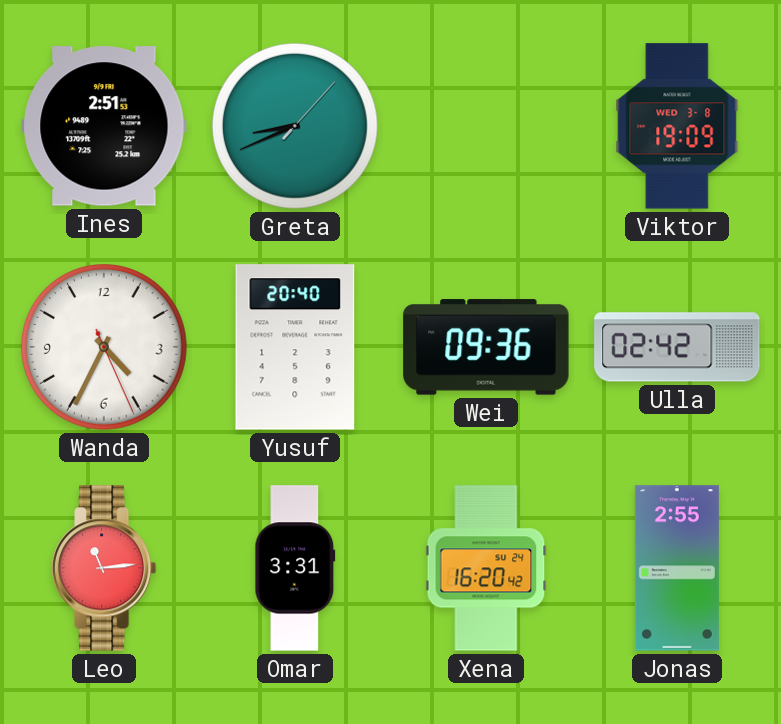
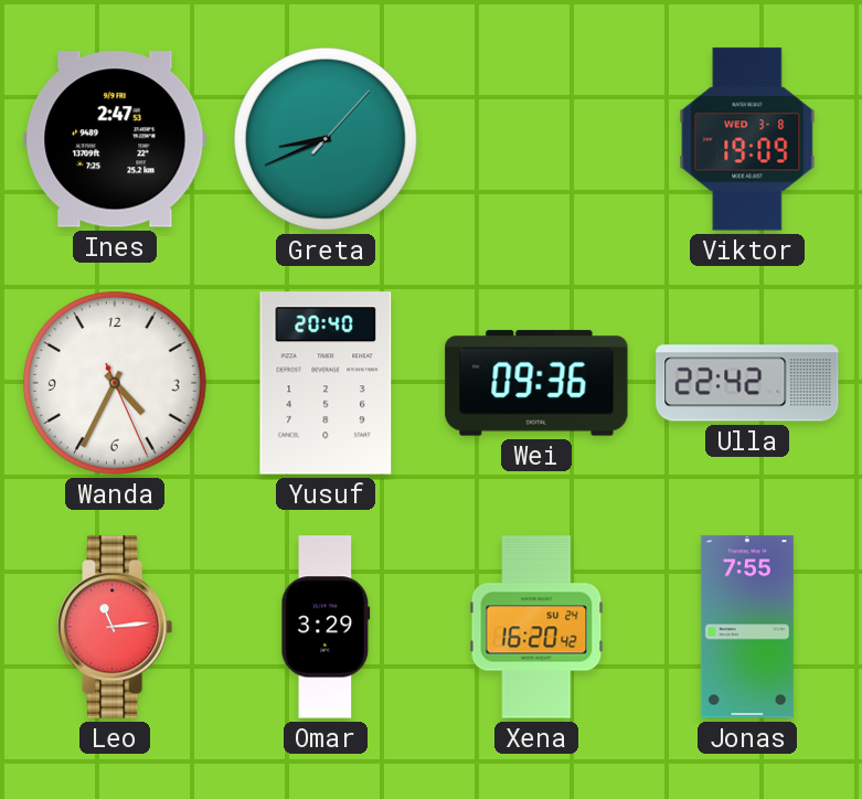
Ines: 2:51 -> 2:47
Ulla: 02:42 -> 22:42
Omar: 3:31 -> 3:29
Jonas: 2:55 -> 7:55
